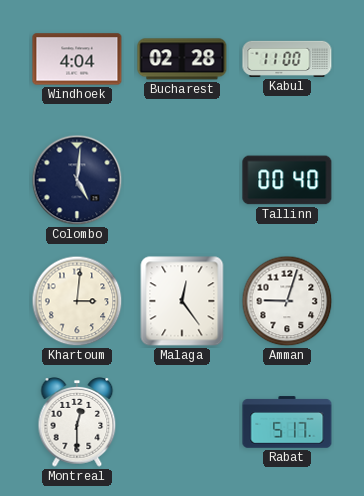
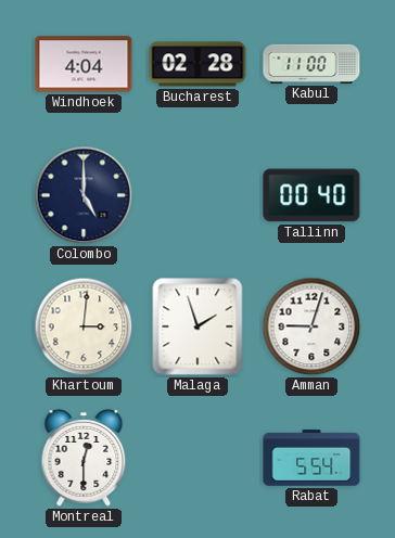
Colombo: 5:01 -> 5:00
Malaga: 12:24 -> 1:57
Rabat: 5:17 -> 5:54
